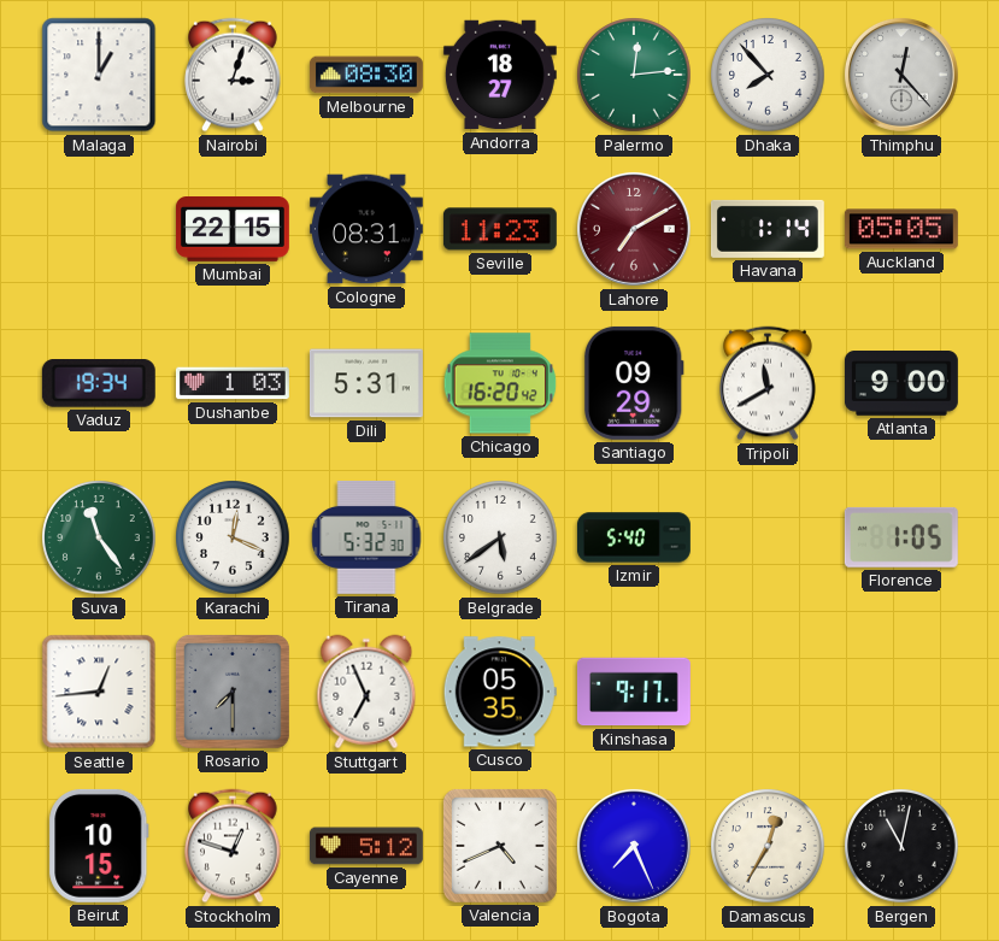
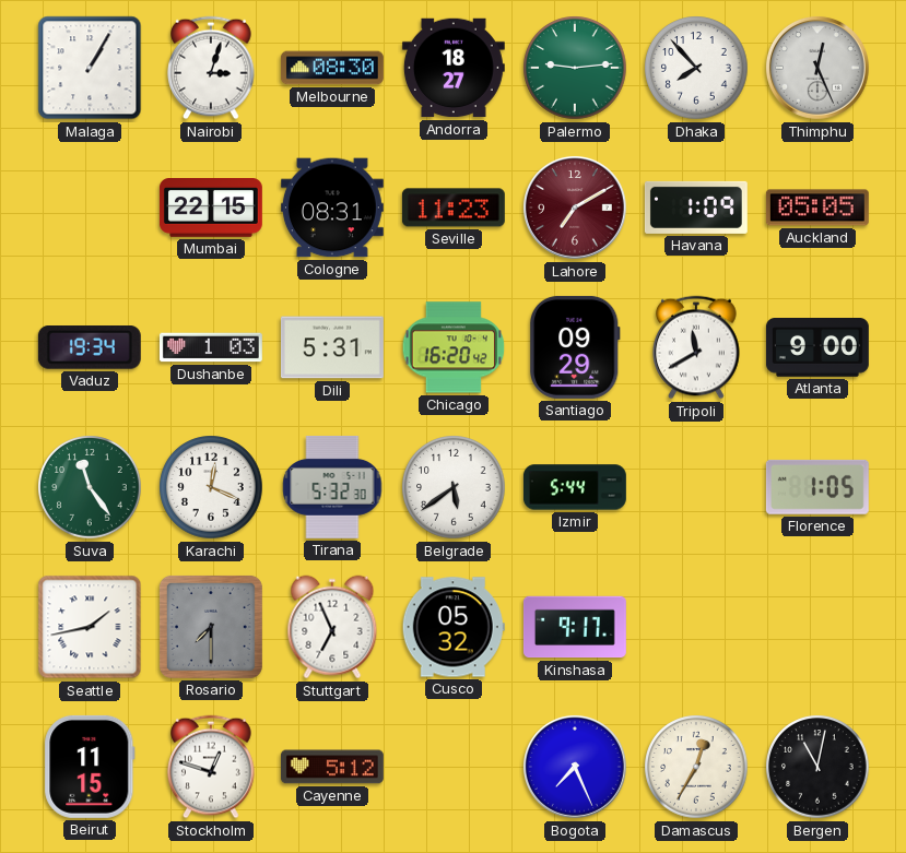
Malaga: 1:00 -> 1:05
Palermo: 12:14 -> 9:14
Thimphu: 12:23 -> 12:26
Havana: 1:14 -> 1:09
Izmir: 5:40 -> 5:44
Seattle: 12:44 -> 1:43
Cusco: 05:35 -> 05:32
Beirut: 10:15 -> 11:15
Valencia: 4:41 -> none
